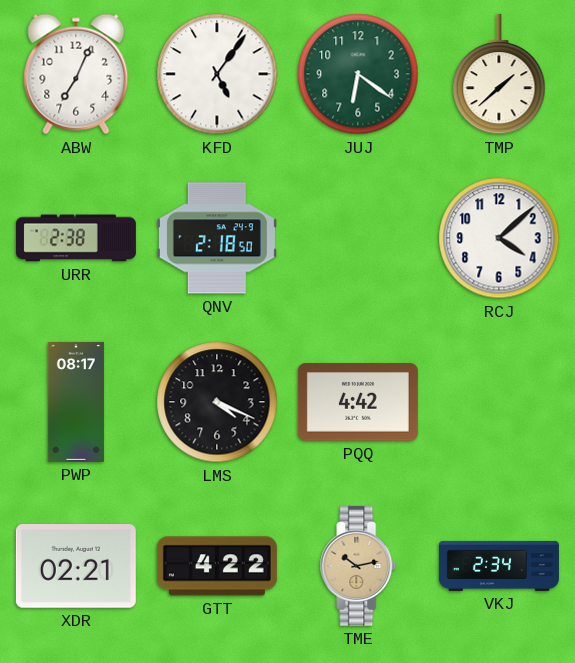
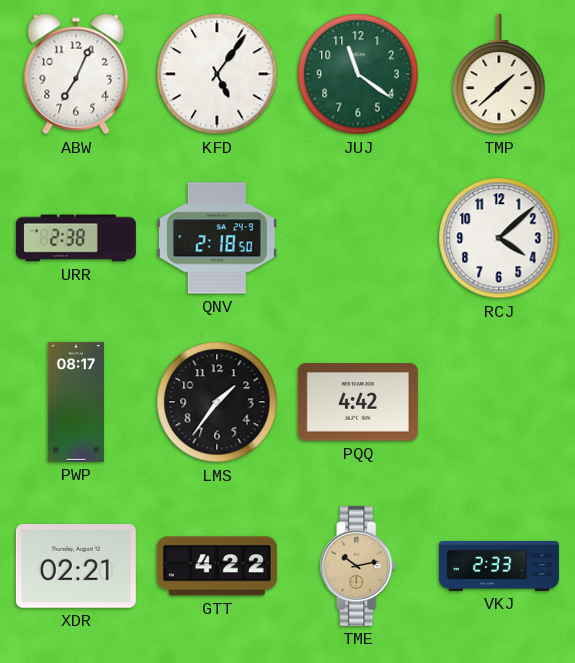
JUJ: 6:21 -> 11:21
LMS: 4:19 -> 1:36
VKJ: 2:34 -> 2:33
